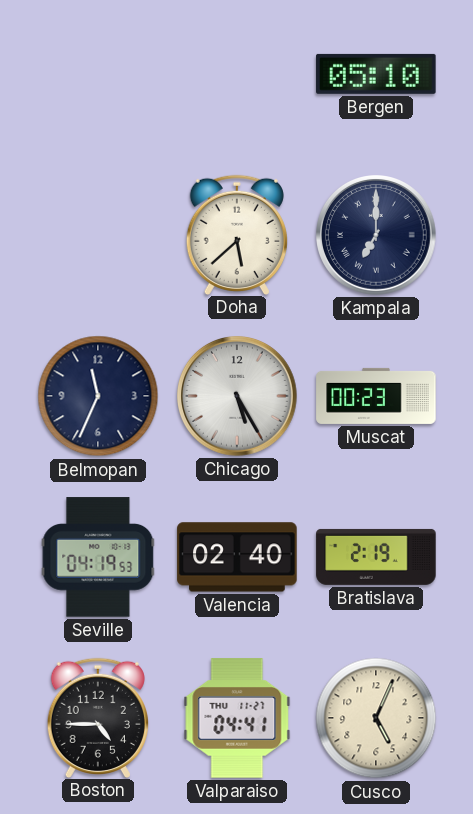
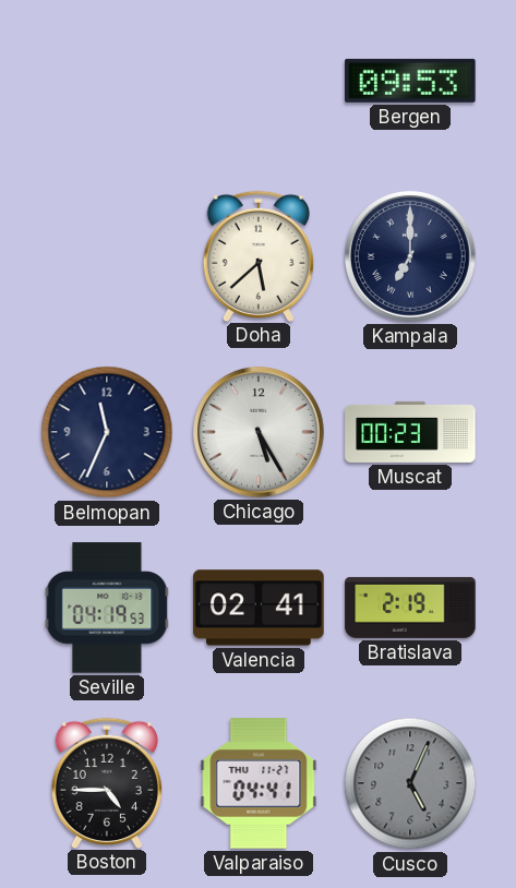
Bergen: 05:10 -> 09:53
Valencia: 02:40 -> 02:41
Cusco dial: cream -> grey
